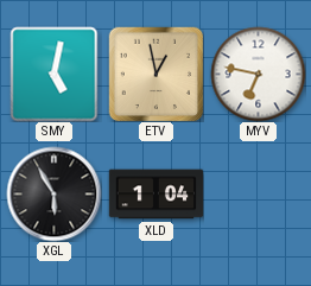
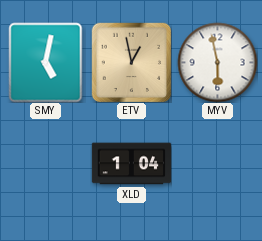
MYV: 6:47 -> 5:58
XGL: 5:55 -> none
